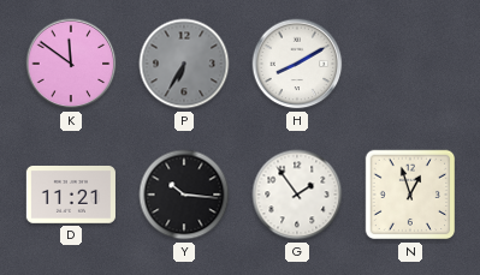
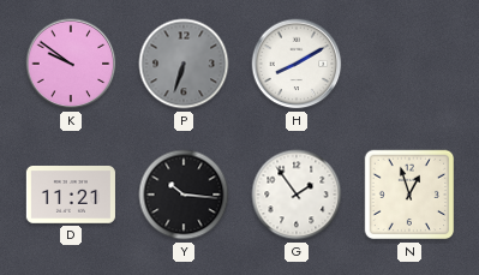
K: 11:51 -> 9:51
P: 6:35 -> 6:33
